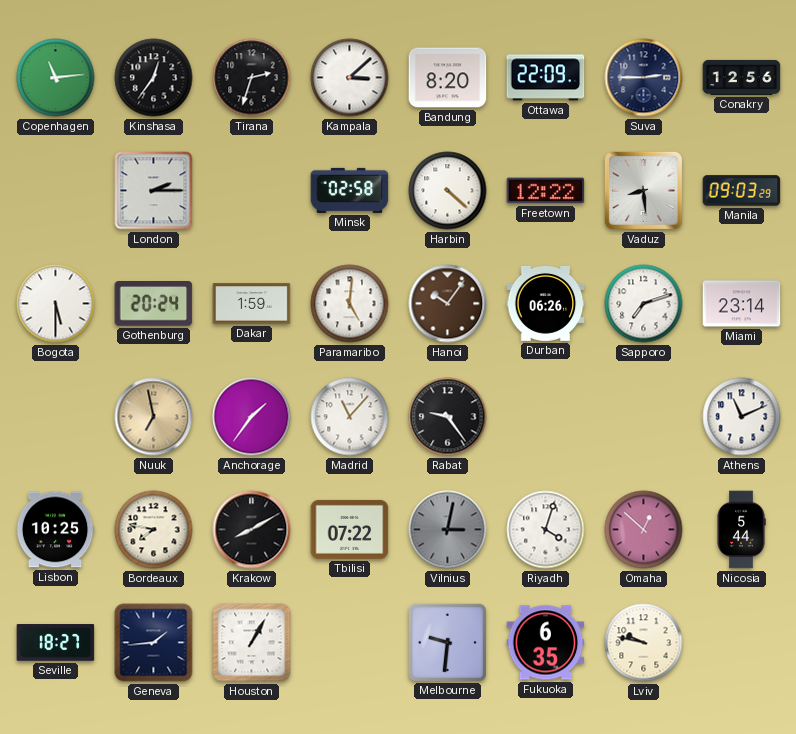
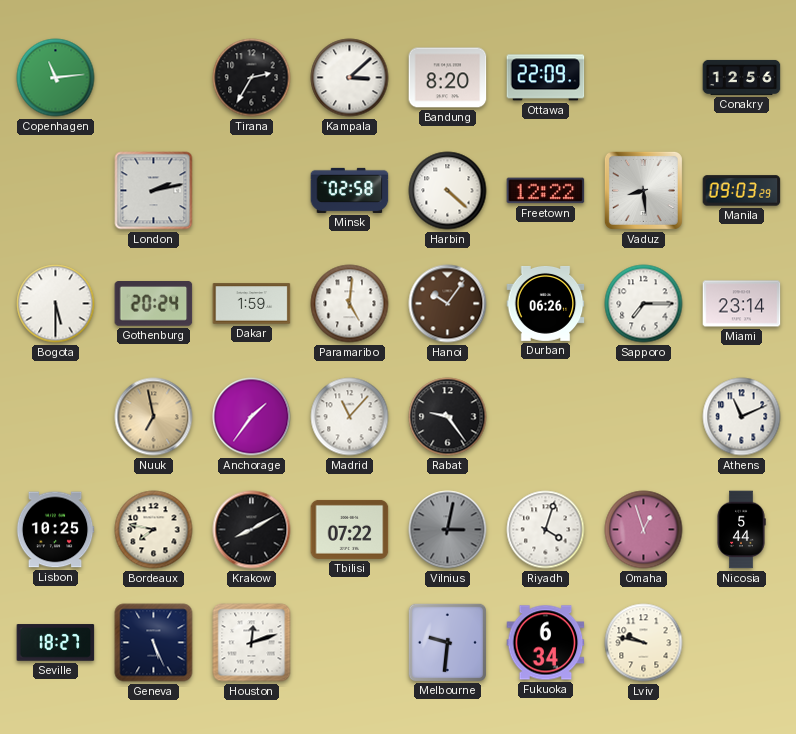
Kinshasa: 12:36 -> none
Tirana: 2:33 -> 2:35
Suva: 2:45 -> none
London: 2:15 -> 2:13
Sapporo: 7:12 -> 7:15
Omaha: 12:52 -> 12:57
Geneva: 1:44 -> 5:26
Houston: 1:05 -> 12:12
Fukuoka: 6:35 -> 6:34
